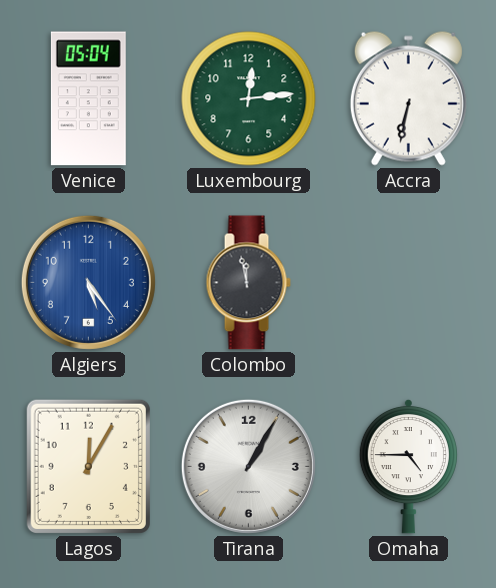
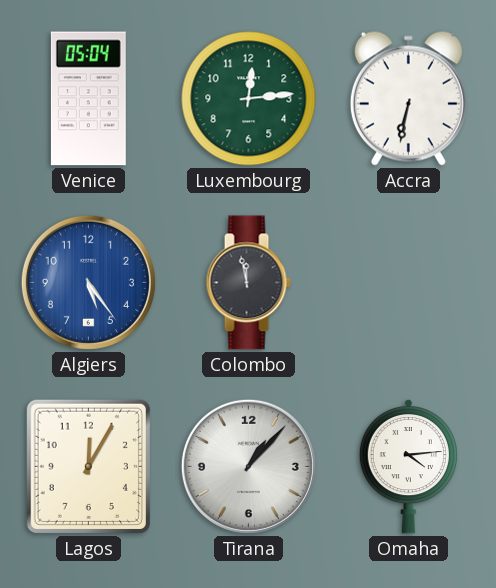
Tirana: 1:05 -> 1:07
Omaha: 4:45 -> 4:14
